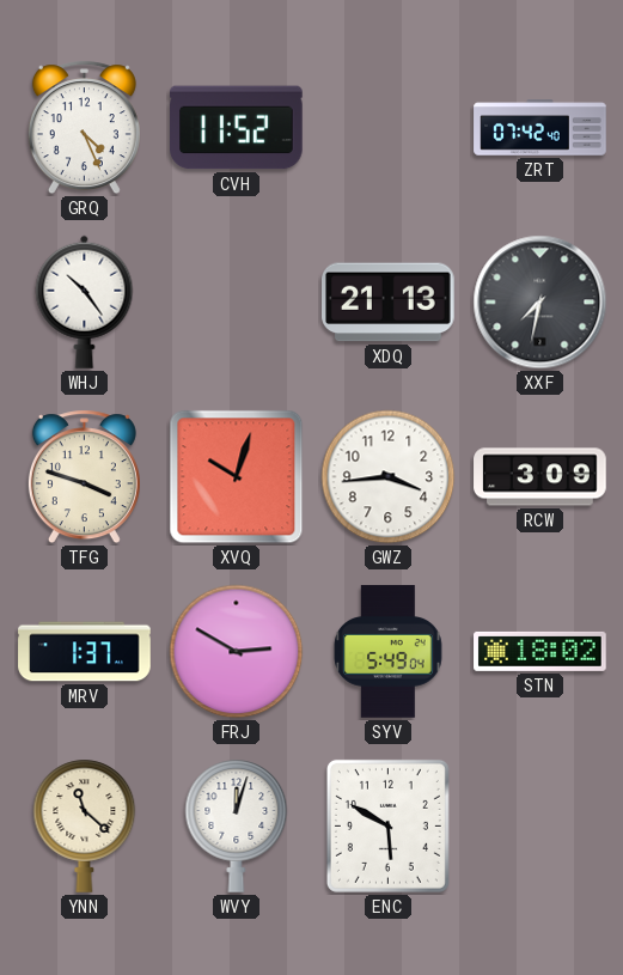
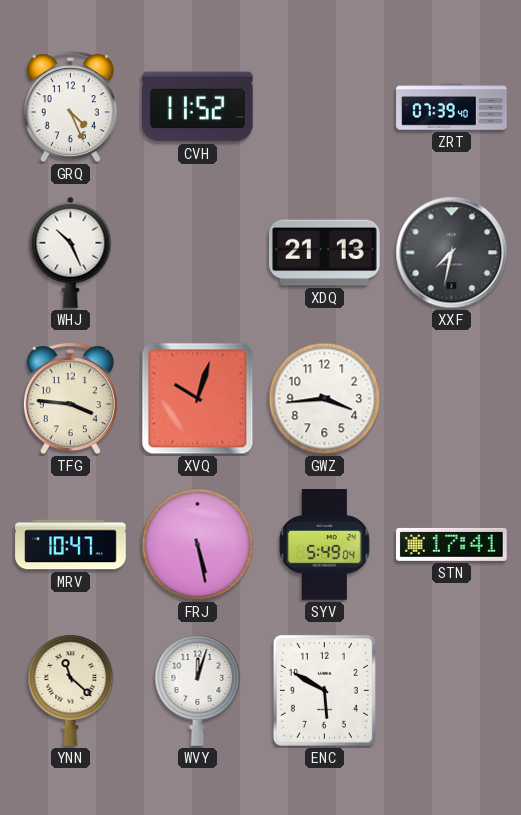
ZRT: 07:42 -> 07:39
WHJ: 10:24 -> 10:26
TFG: 3:48 -> 3:46
RCW: 3:09 -> none
MRV: 1:37 -> 10:47
FRJ: 2:50 -> 5:28
STN: 18:02 -> 17:41
